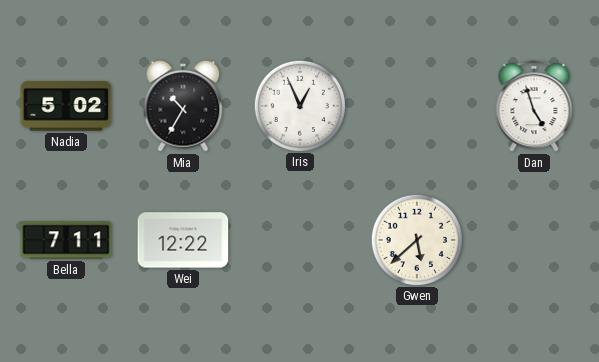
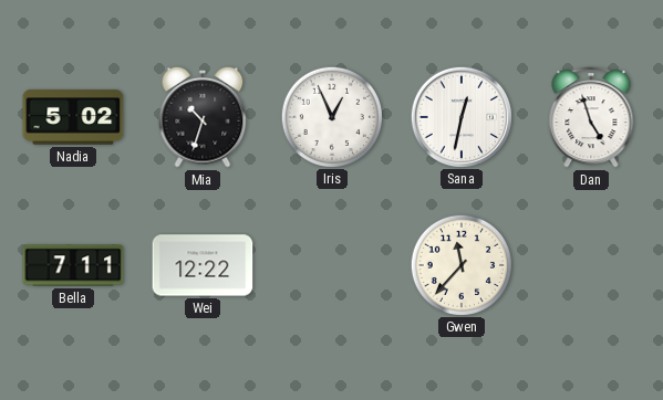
Mia: 10:35 -> 10:33
Sana: none -> 12:32
Gwen: 5:38 -> 11:37
